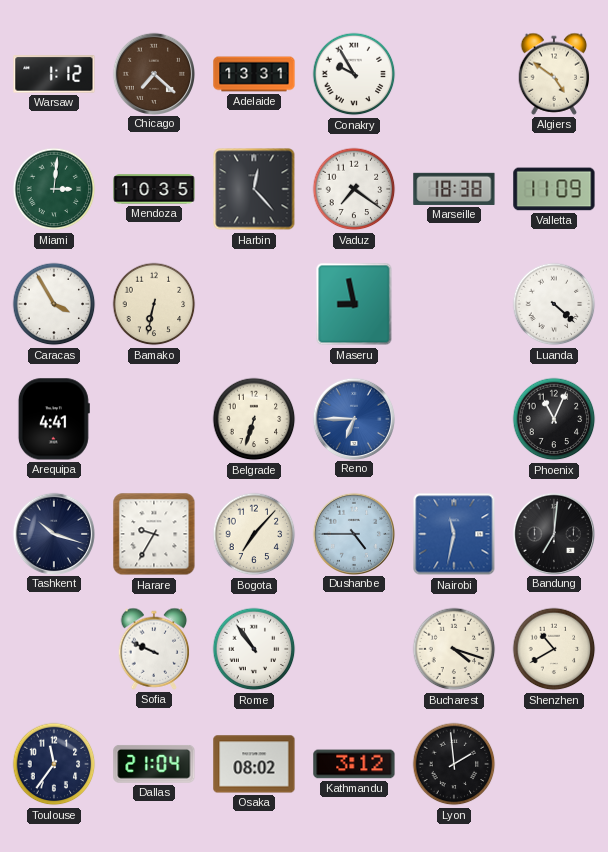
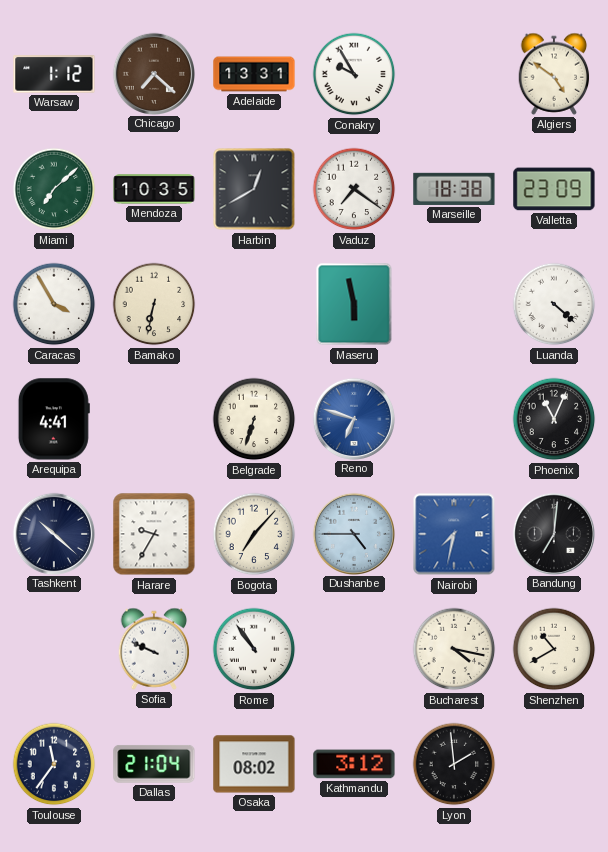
Miami: 3:01 -> 7:08
Harbin: 12:23 -> 12:40
Valletta: 11:09 -> 23:09
Maseru: 8:58 -> 5:58
Reno: 6:45 -> 6:48
Tashkent: 10:18 -> 10:22
Nairobi: 11:32 -> 7:32
Bucharest: 4:18 -> 4:17
